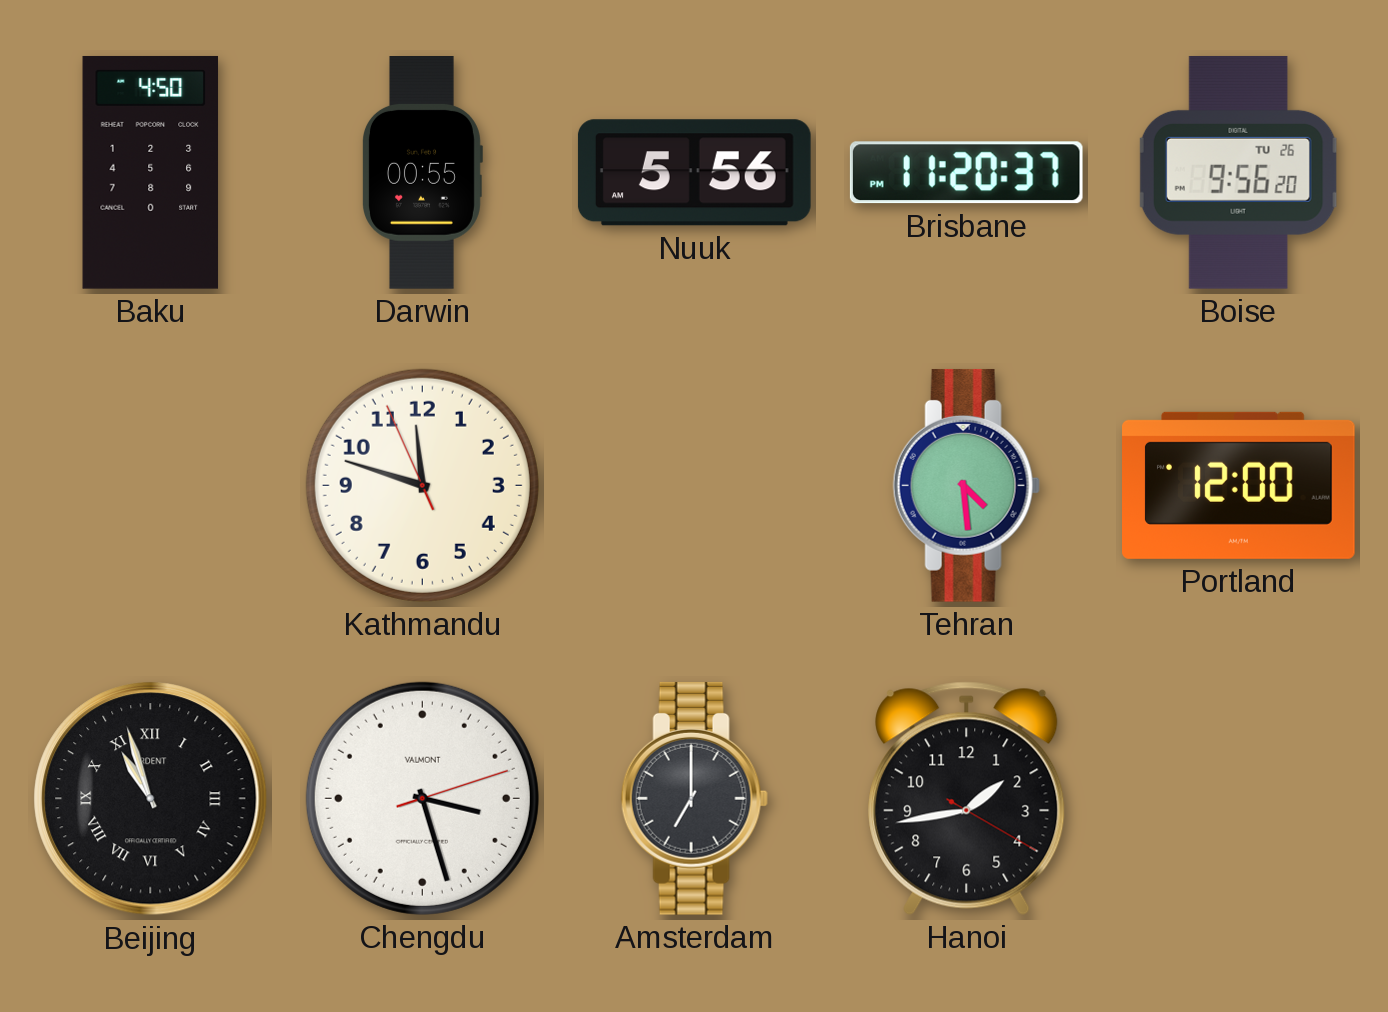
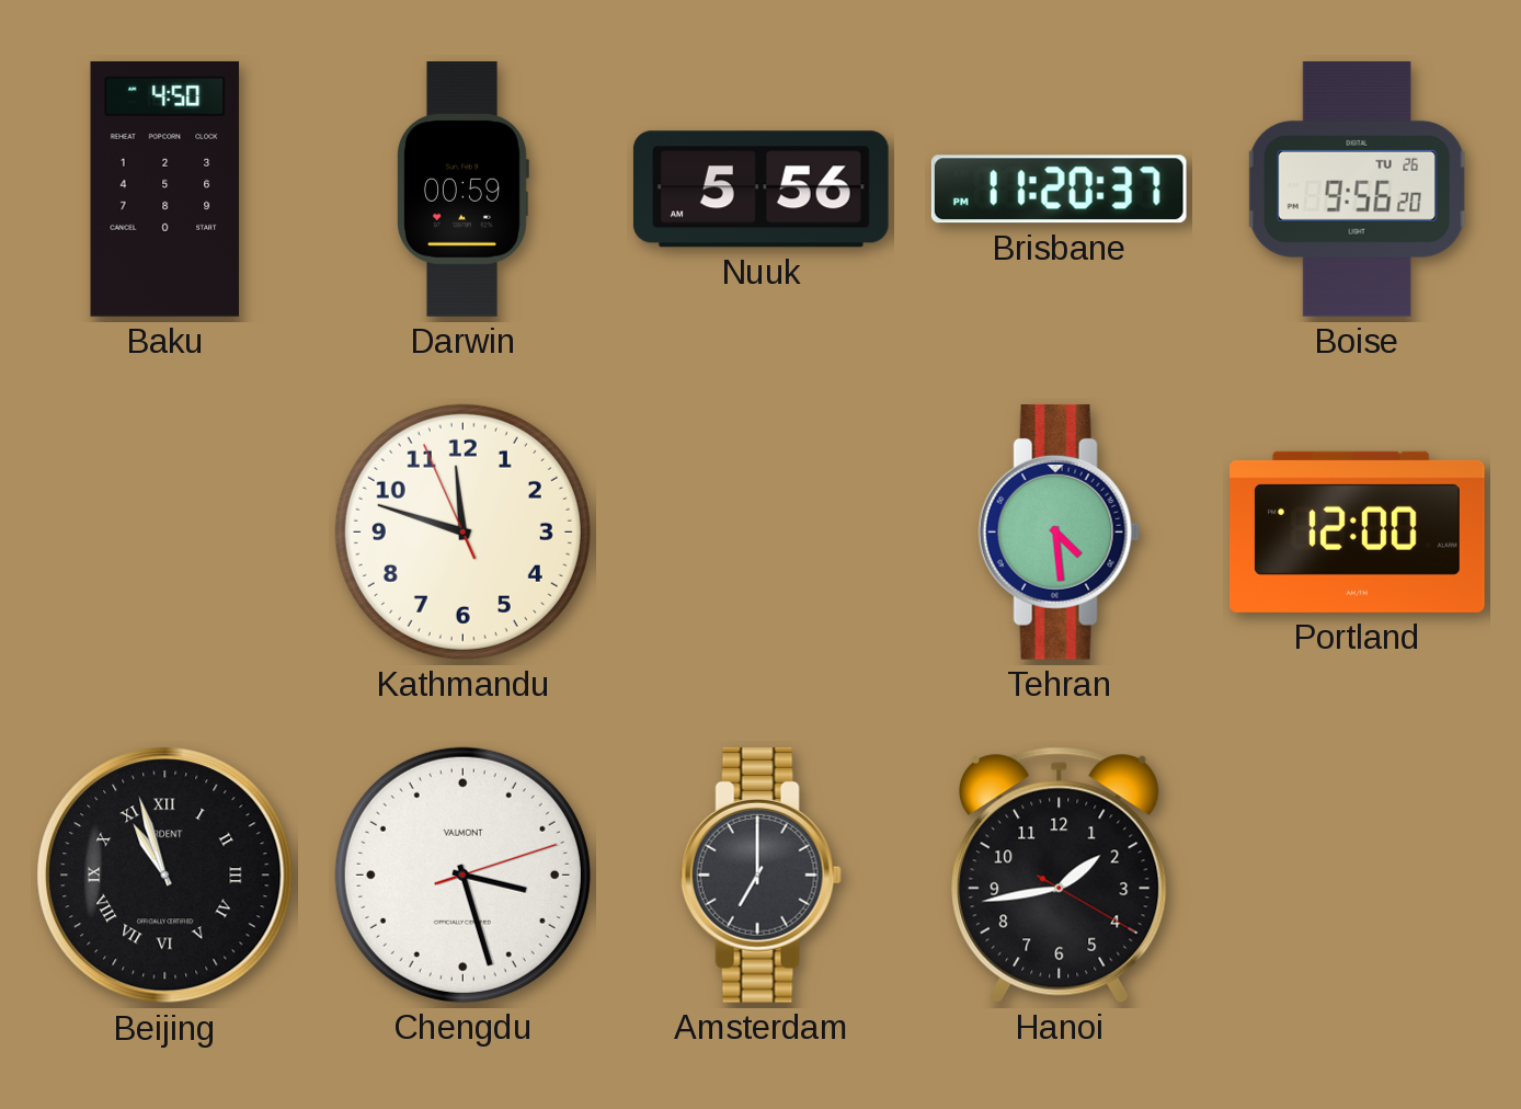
Darwin: 00:55 -> 00:59
